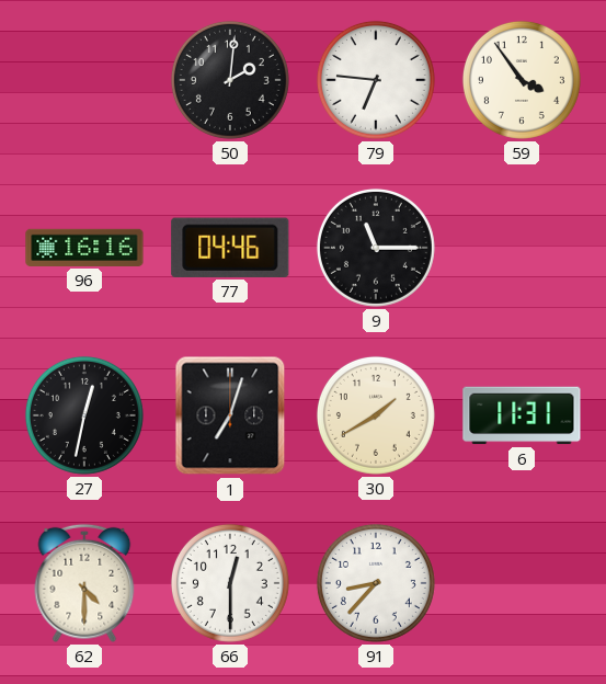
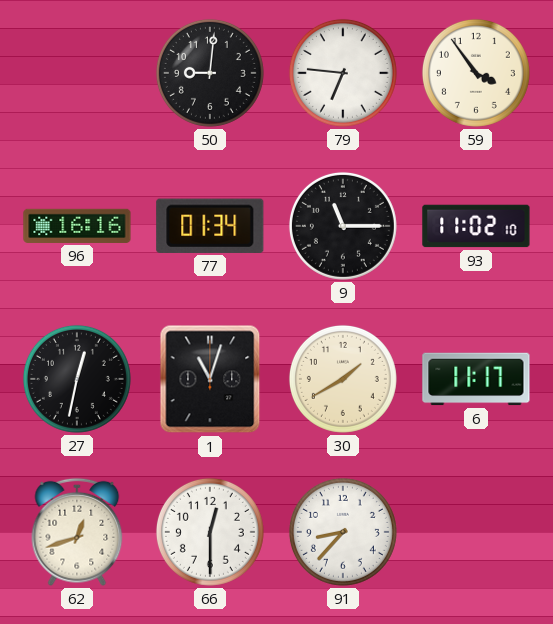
50: 2:01 -> 9:01
77: 04:46 -> 01:34
93: none -> 11:02
1: 7:03 -> 11:03
6: 11:31 -> 11:17
62: 4:30 -> 12:42
